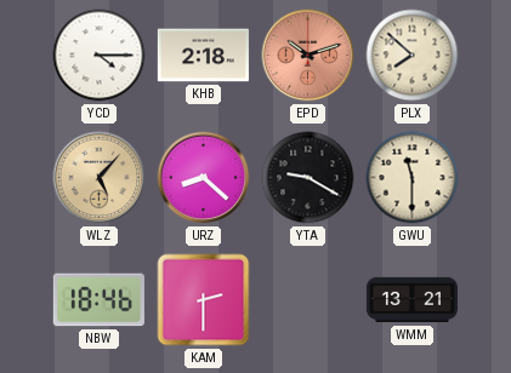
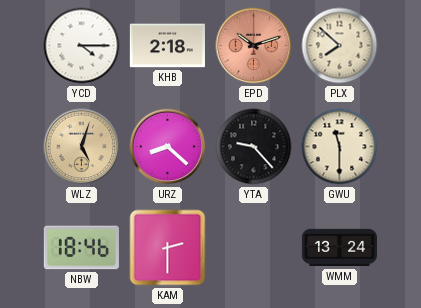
WLZ: 5:07 -> 5:03
YTA: 9:20 -> 9:23
WMM: 13:21 -> 13:24
